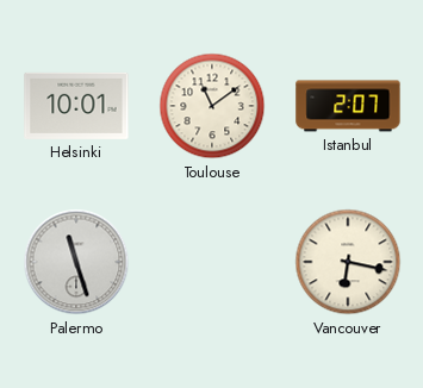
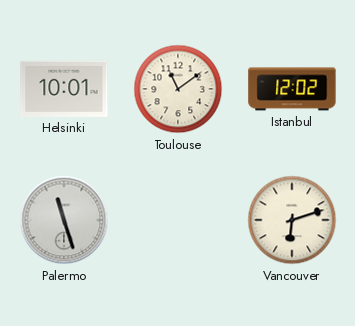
Istanbul: 2:07 -> 12:02
Vancouver: 6:17 -> 6:12
